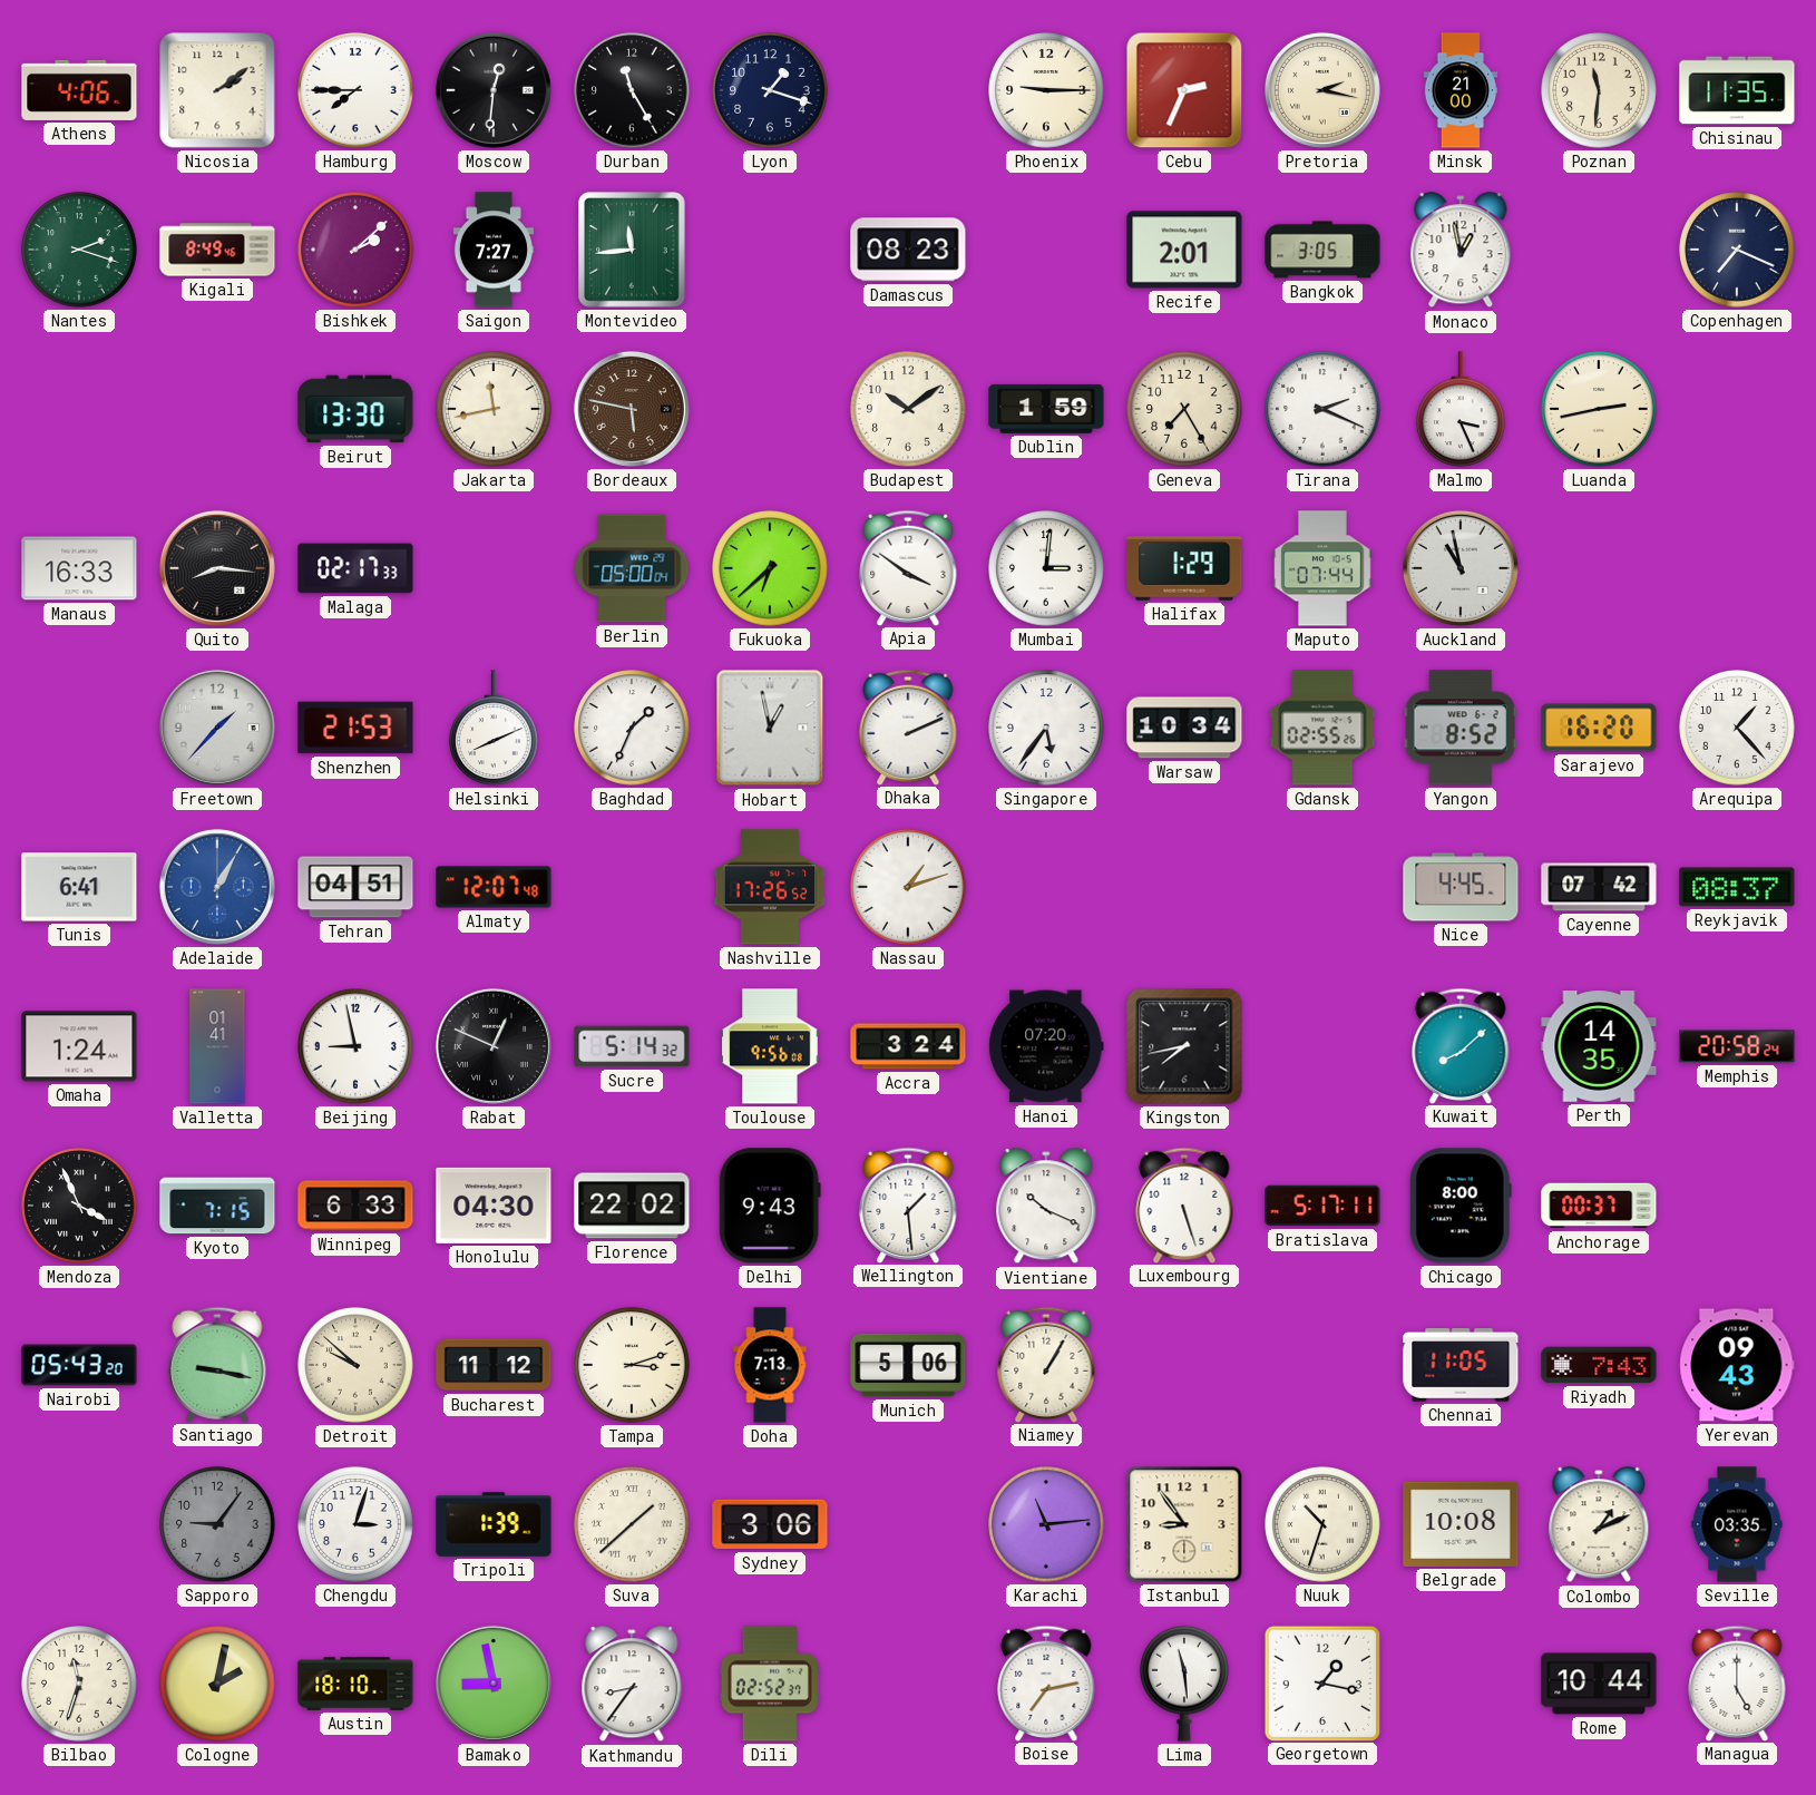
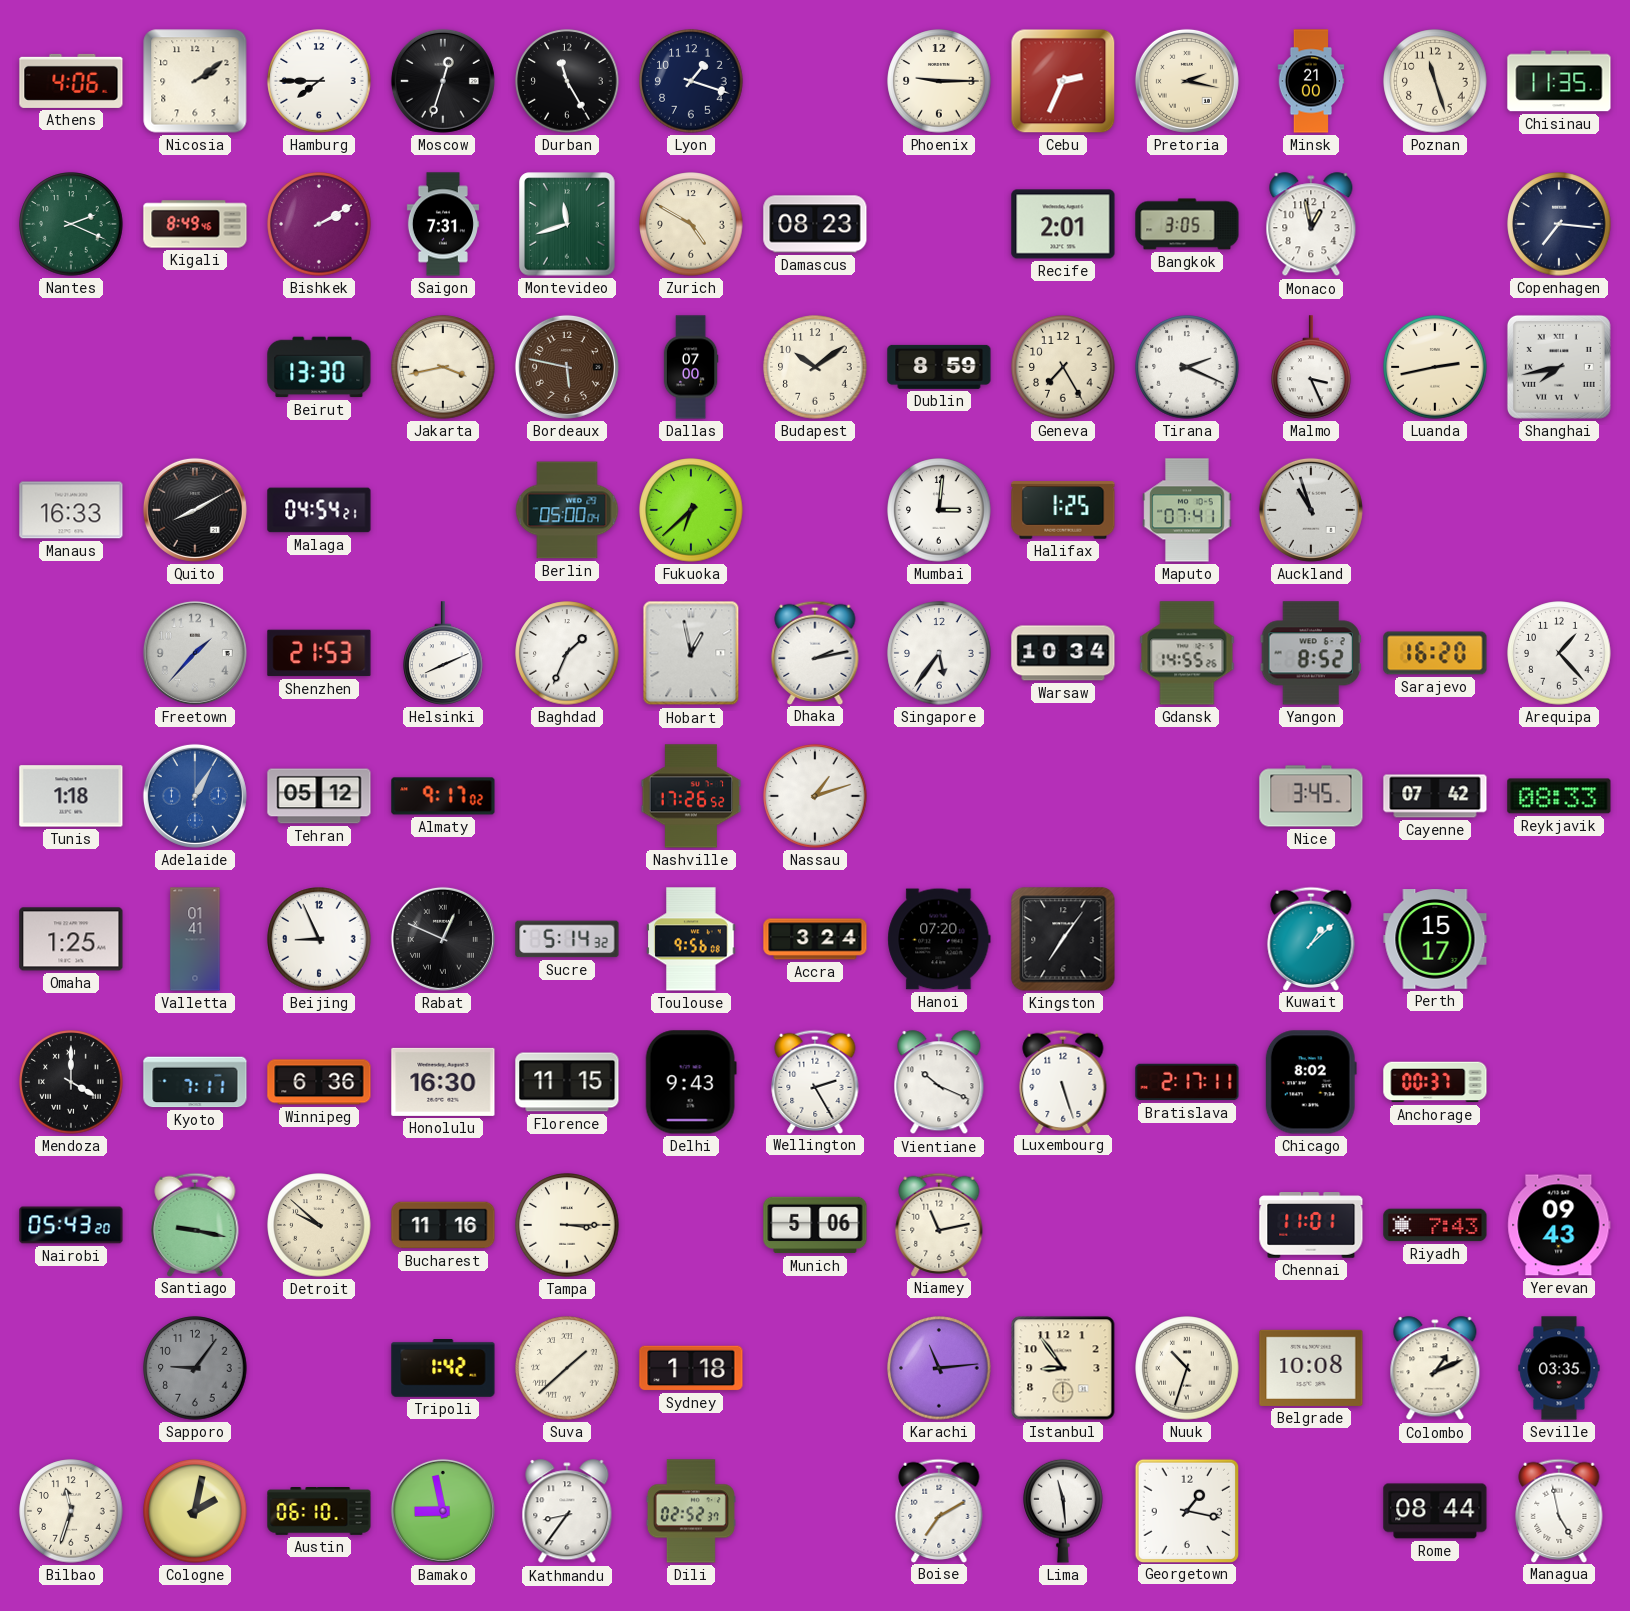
Moscow: 12:31 -> 12:33
Poznan: 11:31 -> 11:27
Nantes: 2:18 -> 2:19
Bishkek: 2:08 -> 2:10
Saigon: 7:27 -> 7:31
Montevideo: 11:44 -> 11:42
Zurich: none -> 4:50
Copenhagen: 7:19 -> 7:16
Jakarta: 11:43 -> 3:43
Dallas: none -> 07:00
Dublin: 1:59 -> 8:59
Shanghai: none -> 7:43
Quito: 8:16 -> 8:10
Malaga: 02:17 -> 04:54
Apia: 3:51 -> none
Halifax: 1:29 -> 1:25
Maputo: 07:44 -> 07:41
Auckland: 10:58 -> 10:57
Dhaka: 2:11 -> 2:13
Gdansk: 02:55 -> 14:55
Tunis: 6:41 -> 1:18
Tehran: 04:51 -> 05:12
Almaty: 12:07 -> 9:17
Nice: 4:45 -> 3:45
Reykjavik: 08:37 -> 08:33
Omaha: 1:24 -> 1:25
Beijing: 8:58 -> 8:56
Kingston: 7:43 -> 7:06
Kuwait: 8:08 -> 1:08
Perth: 14:35 -> 15:17
Memphis: 20:58 -> none
Mendoza: 3:56 -> 4:00
Kyoto: 7:15 -> 7:11
Winnipeg: 6:33 -> 6:36
Honolulu: 04:30 -> 16:30
Florence: 22:02 -> 11:15
Wellington: 1:29 -> 2:25
Bratislava: 5:17 -> 2:17
Chicago: 8:00 -> 8:02
Bucharest: 11:12 -> 11:16
Tampa: 3:12 -> 3:15
Doha: 7:13 -> none
Niamey: 1:05 -> 11:13
Chennai: 11:05 -> 11:01
Chengdu: 3:03 -> none
Tripoli: 1:39 -> 1:42
Sydney: 3:06 -> 1:18
Austin: 18:10 -> 06:10
Boise: 7:13 -> 7:10
Rome: 10:44 -> 08:44
Managua: 5:00 -> 4:58
